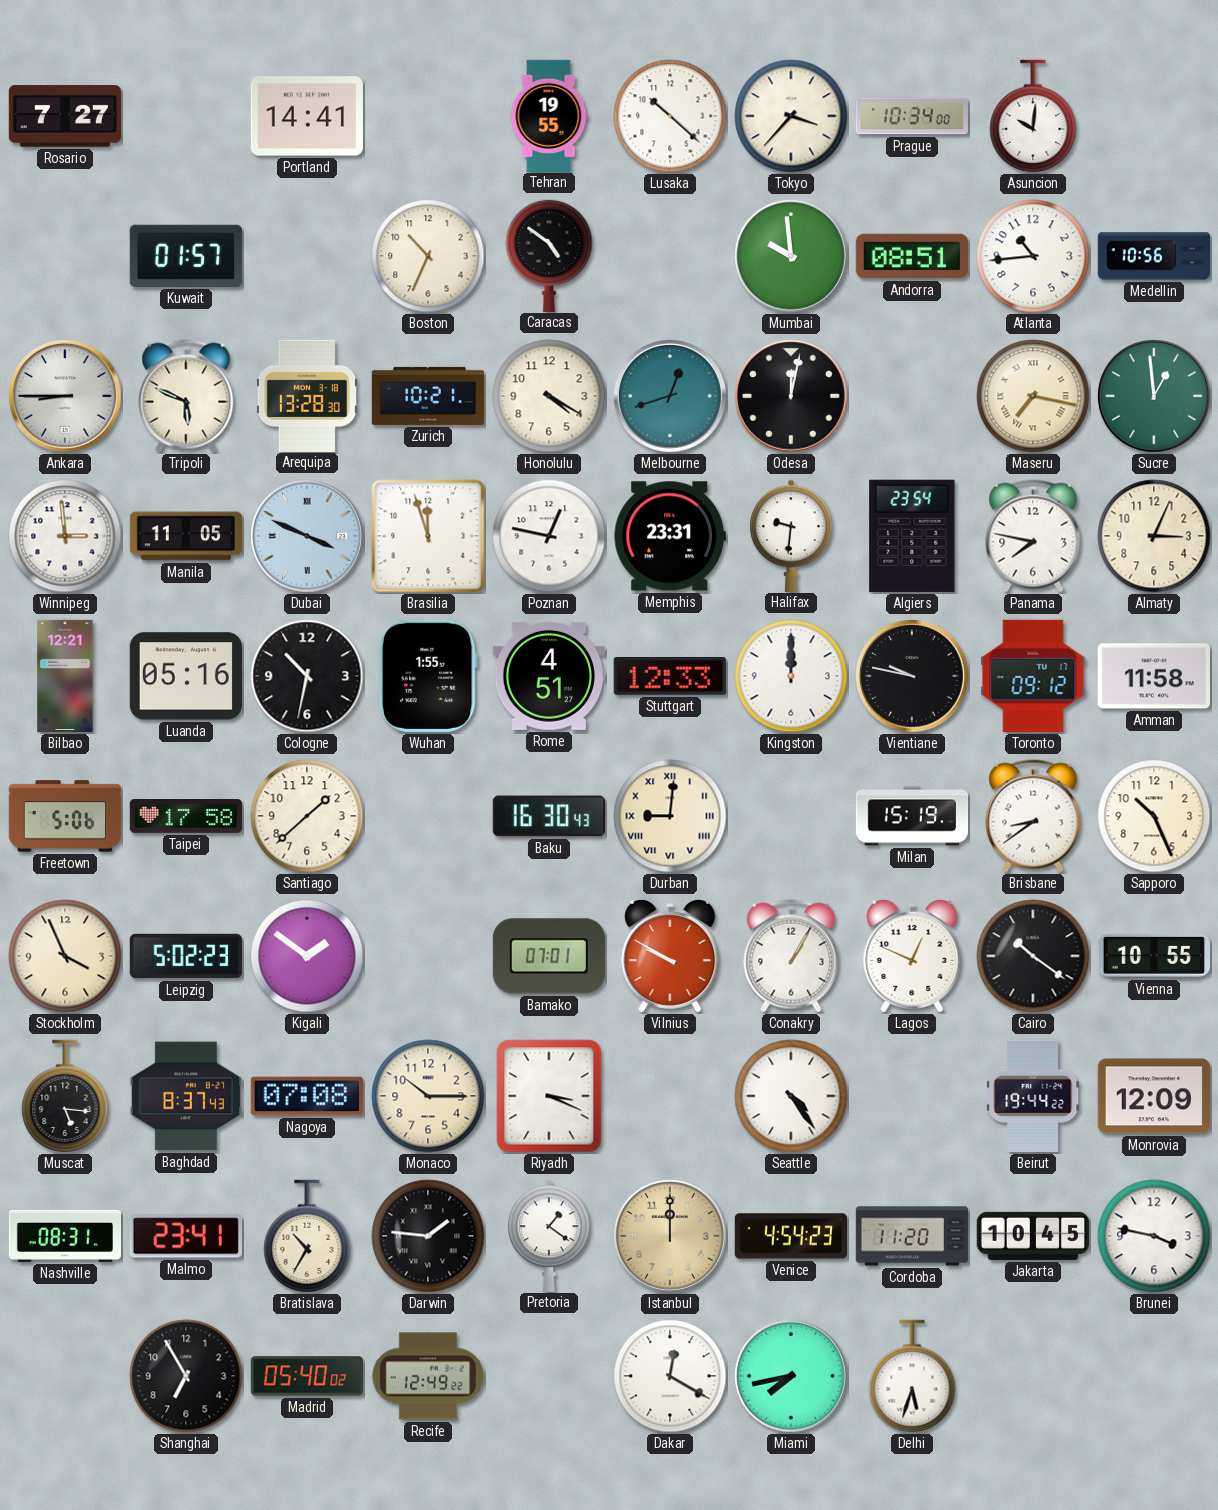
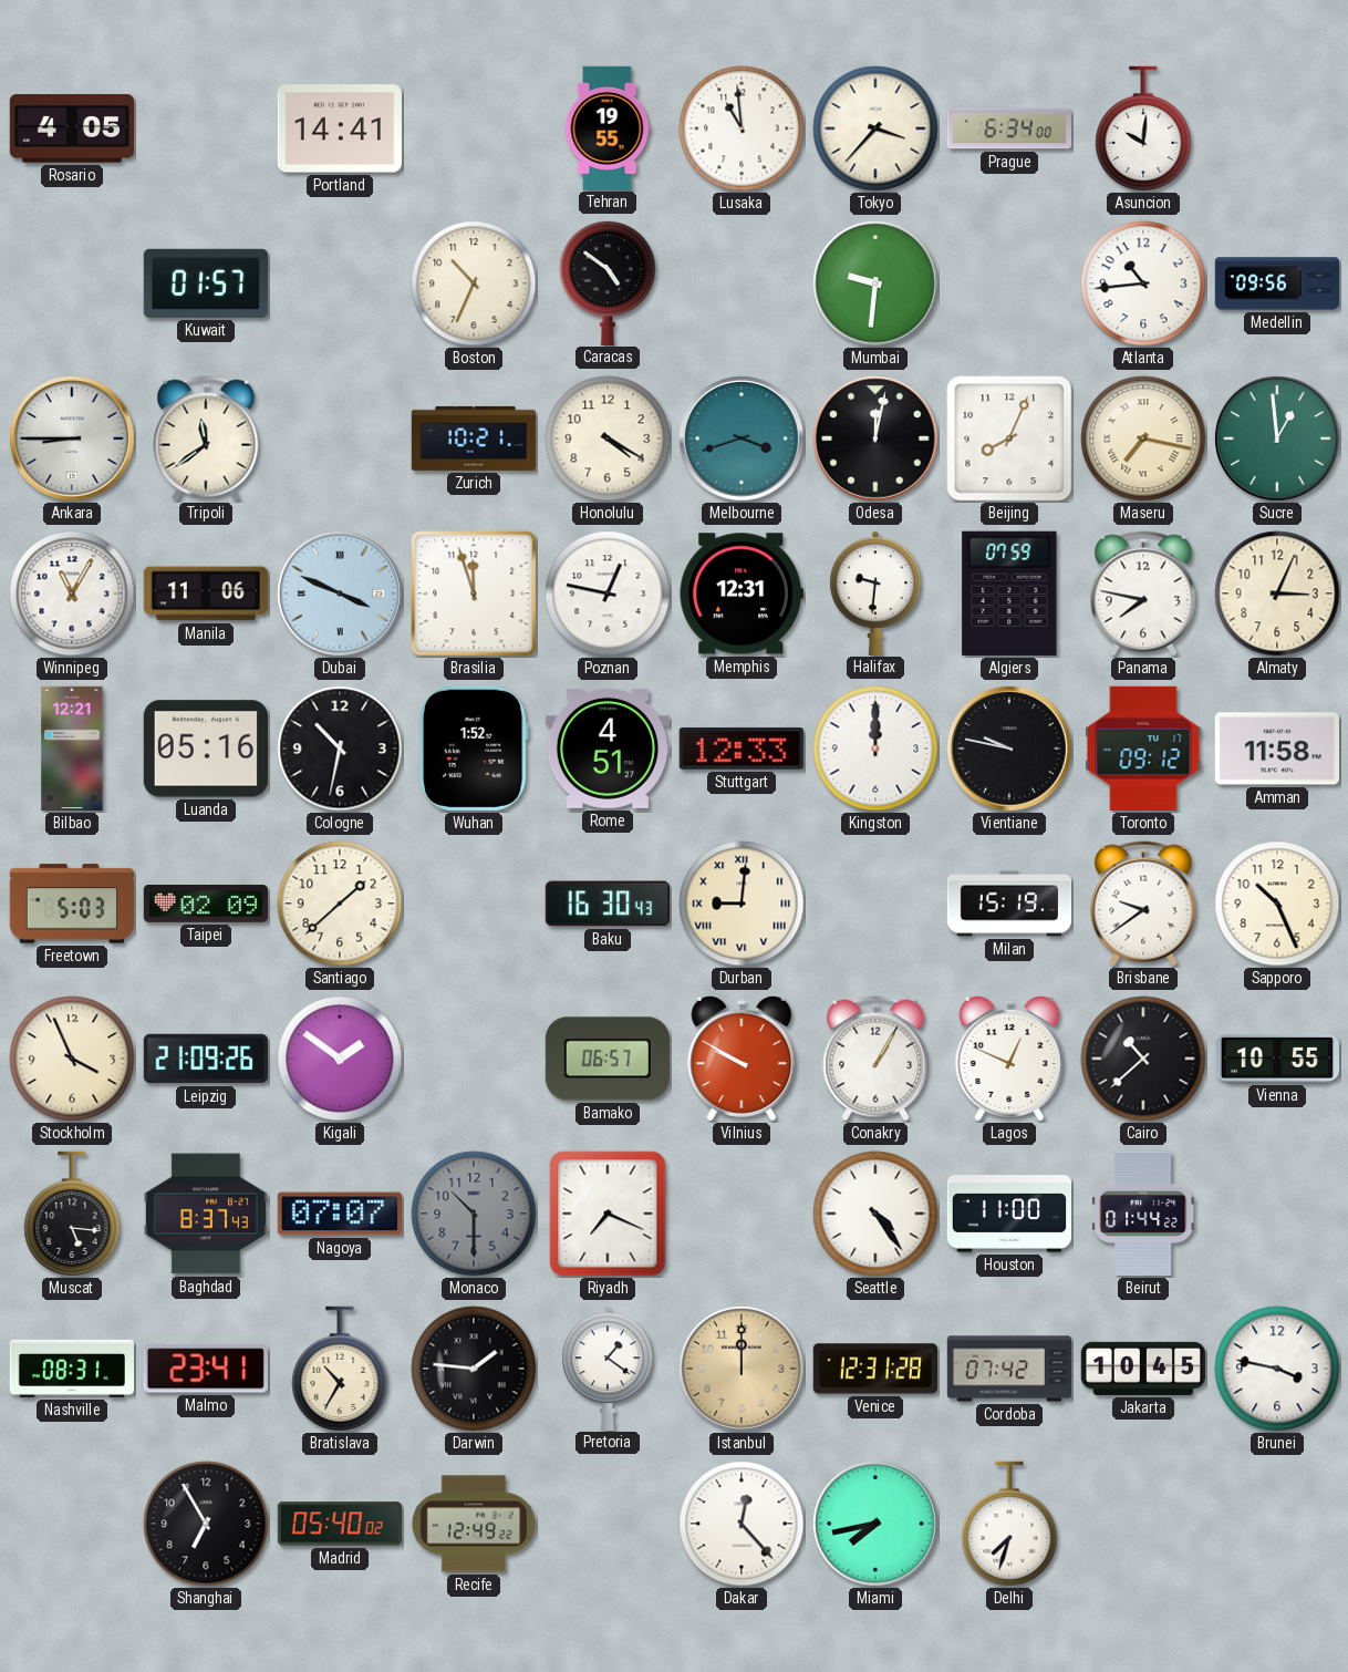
Rosario: 7:27 -> 4:05
Lusaka: 10:22 -> 10:59
Prague: 10:34 -> 6:34
Mumbai: 9:59 -> 9:31
Andorra: 08:51 -> none
Medellin: 10:56 -> 09:56
Tripoli: 5:49 -> 11:39
Arequipa: 13:28 -> none
Melbourne: 12:42 -> 3:42
Beijing: none -> 8:04
Winnipeg: 2:59 -> 11:05
Manila: 11:05 -> 11:06
Memphis: 23:31 -> 12:31
Algiers: 23:54 -> 07:59
Wuhan: 1:55 -> 1:52
Freetown: 5:06 -> 5:03
Taipei: 17:58 -> 02:09
Brisbane: 8:39 -> 9:39
Leipzig: 5:02 -> 21:09
Bamako: 07:01 -> 06:57
Cairo: 10:21 -> 10:38
Nagoya: 07:08 -> 07:07
Monaco: 10:15 -> 10:30
Monaco dial: cream -> grey
Riyadh: 3:19 -> 7:19
Houston: none -> 11:00
Beirut: 19:44 -> 01:44
Monrovia: 12:09 -> none
Venice: 4:54 -> 12:31
Cordoba: 11:20 -> 07:42
Dakar: 12:20 -> 12:23
Delhi: 5:33 -> 7:33
